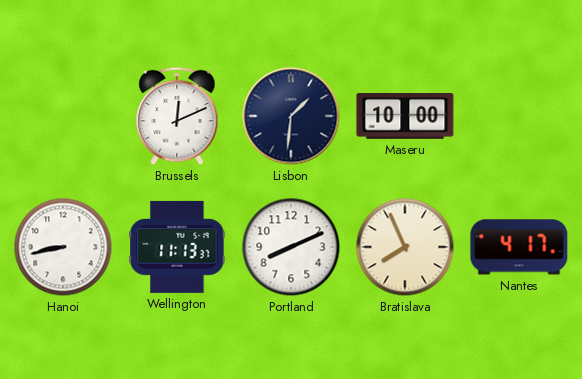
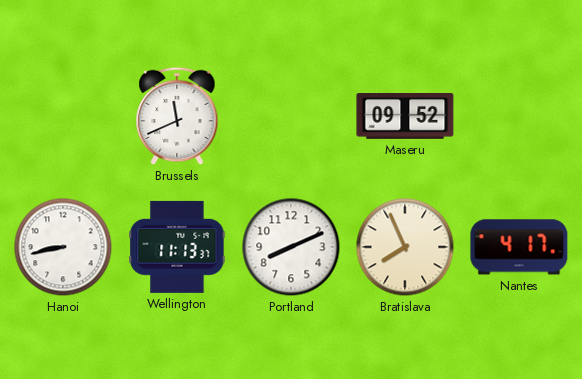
Brussels: 12:11 -> 11:41
Lisbon: 1:31 -> none
Maseru: 10:00 -> 09:52
